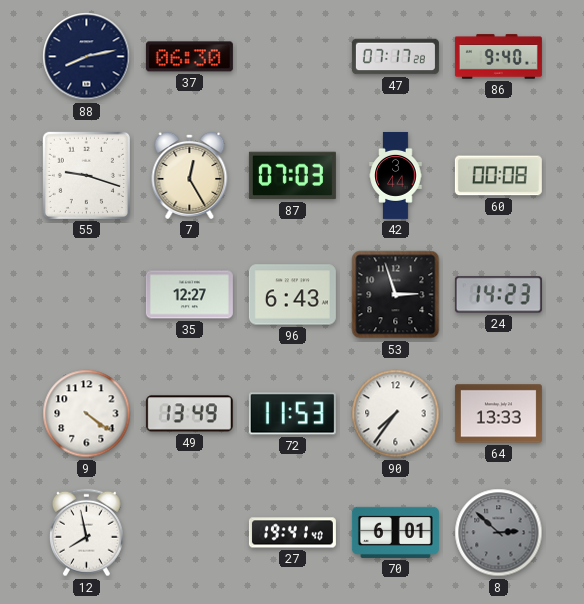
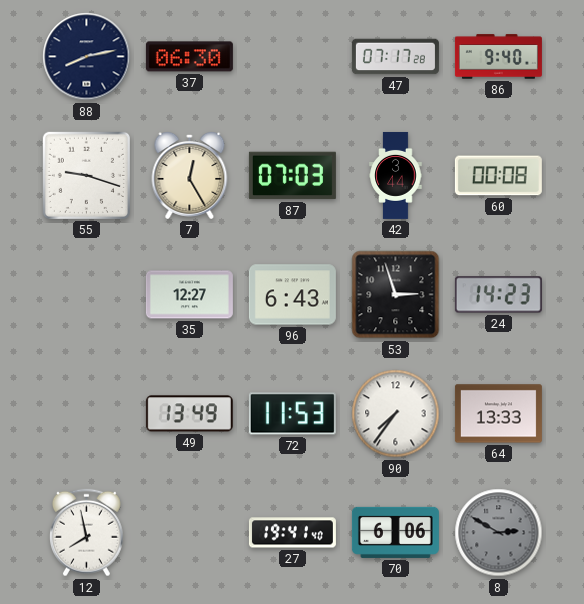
9: 4:21 -> none
70: 6:01 -> 6:06
8: 2:52 -> 2:50
